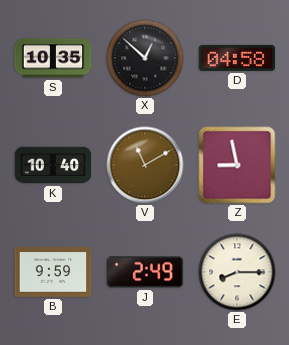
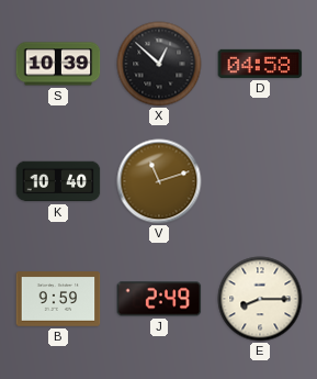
S: 10:35 -> 10:39
V: 11:10 -> 11:12
Z: 8:58 -> none
